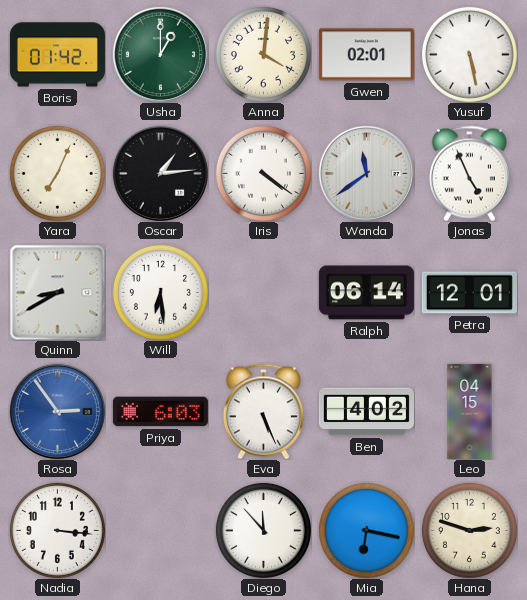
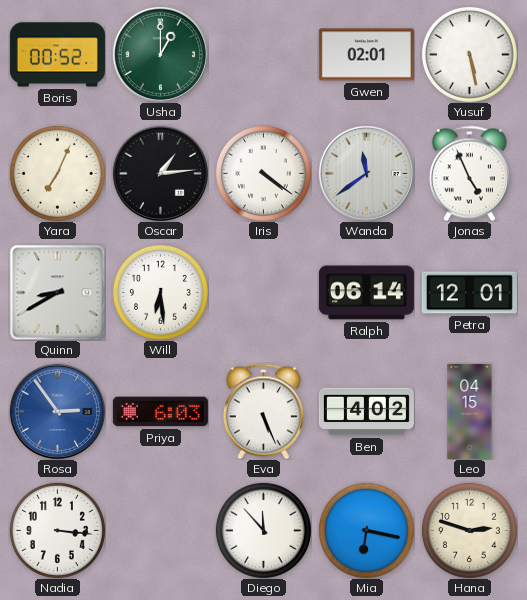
Boris: 01:42 -> 00:52
Anna: 4:01 -> none
